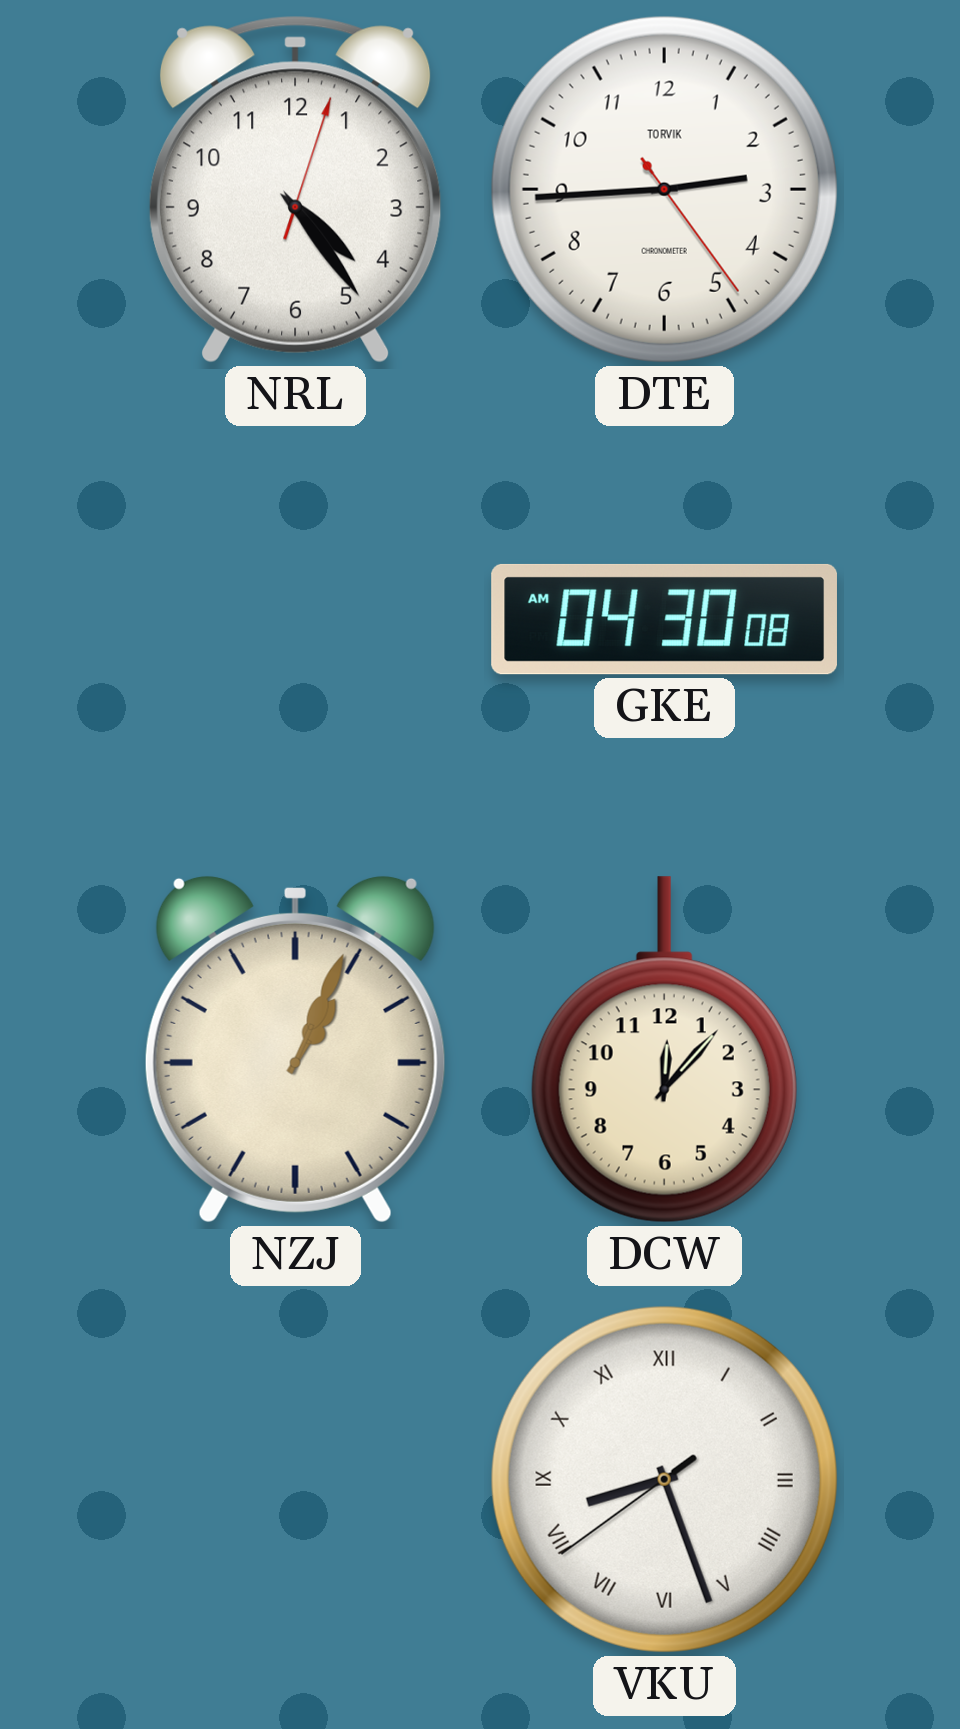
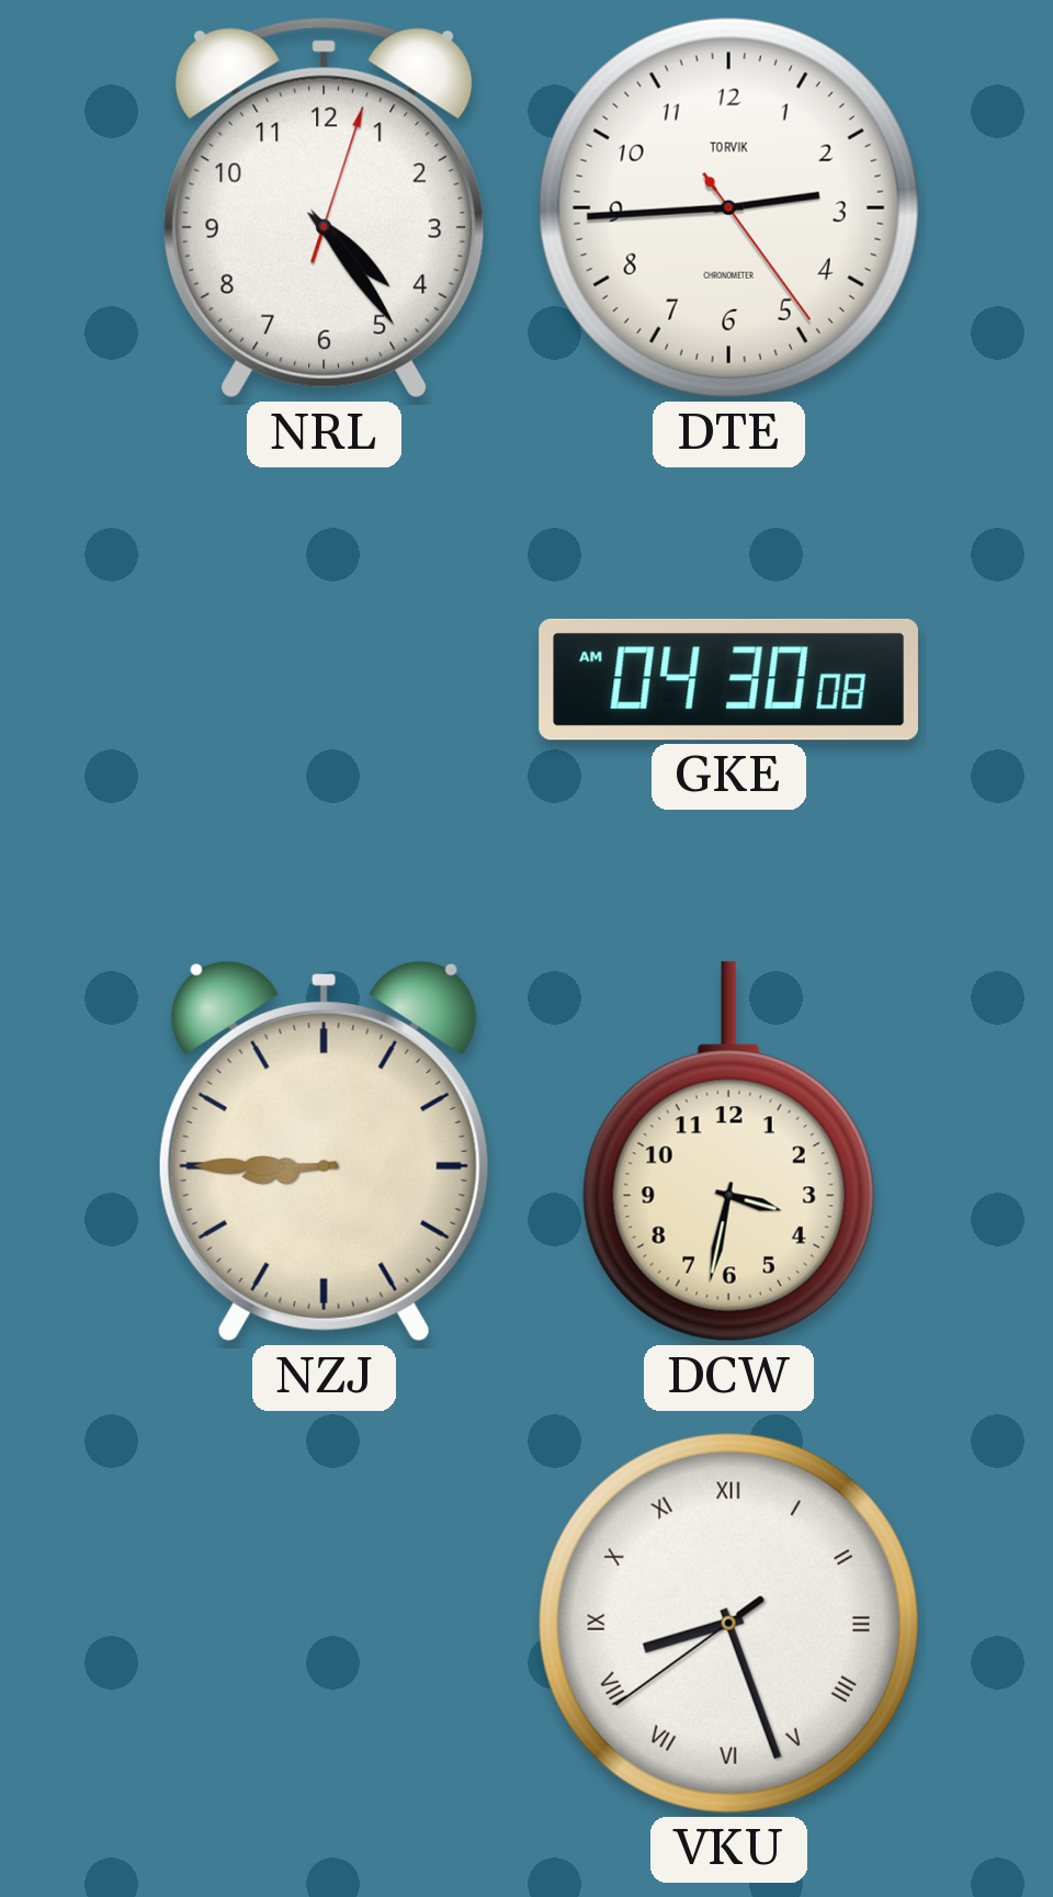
NZJ: 1:04 -> 8:45
DCW: 12:07 -> 3:32
